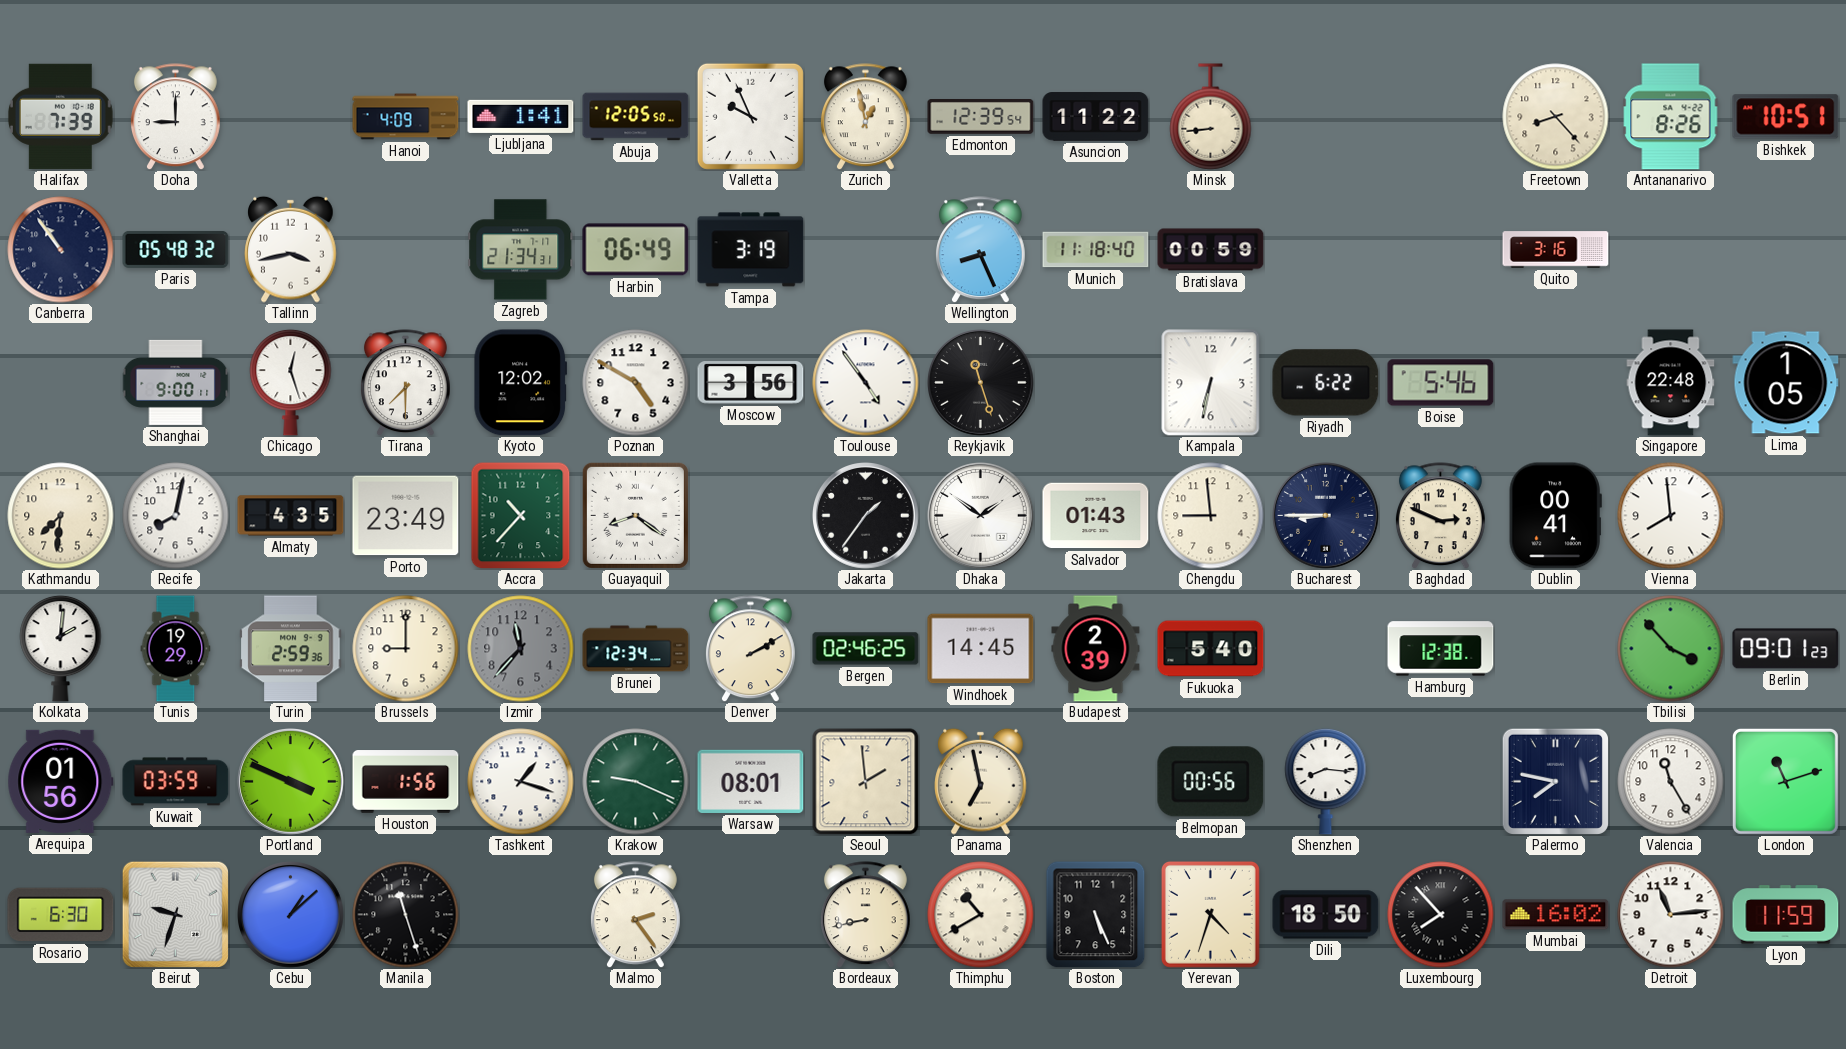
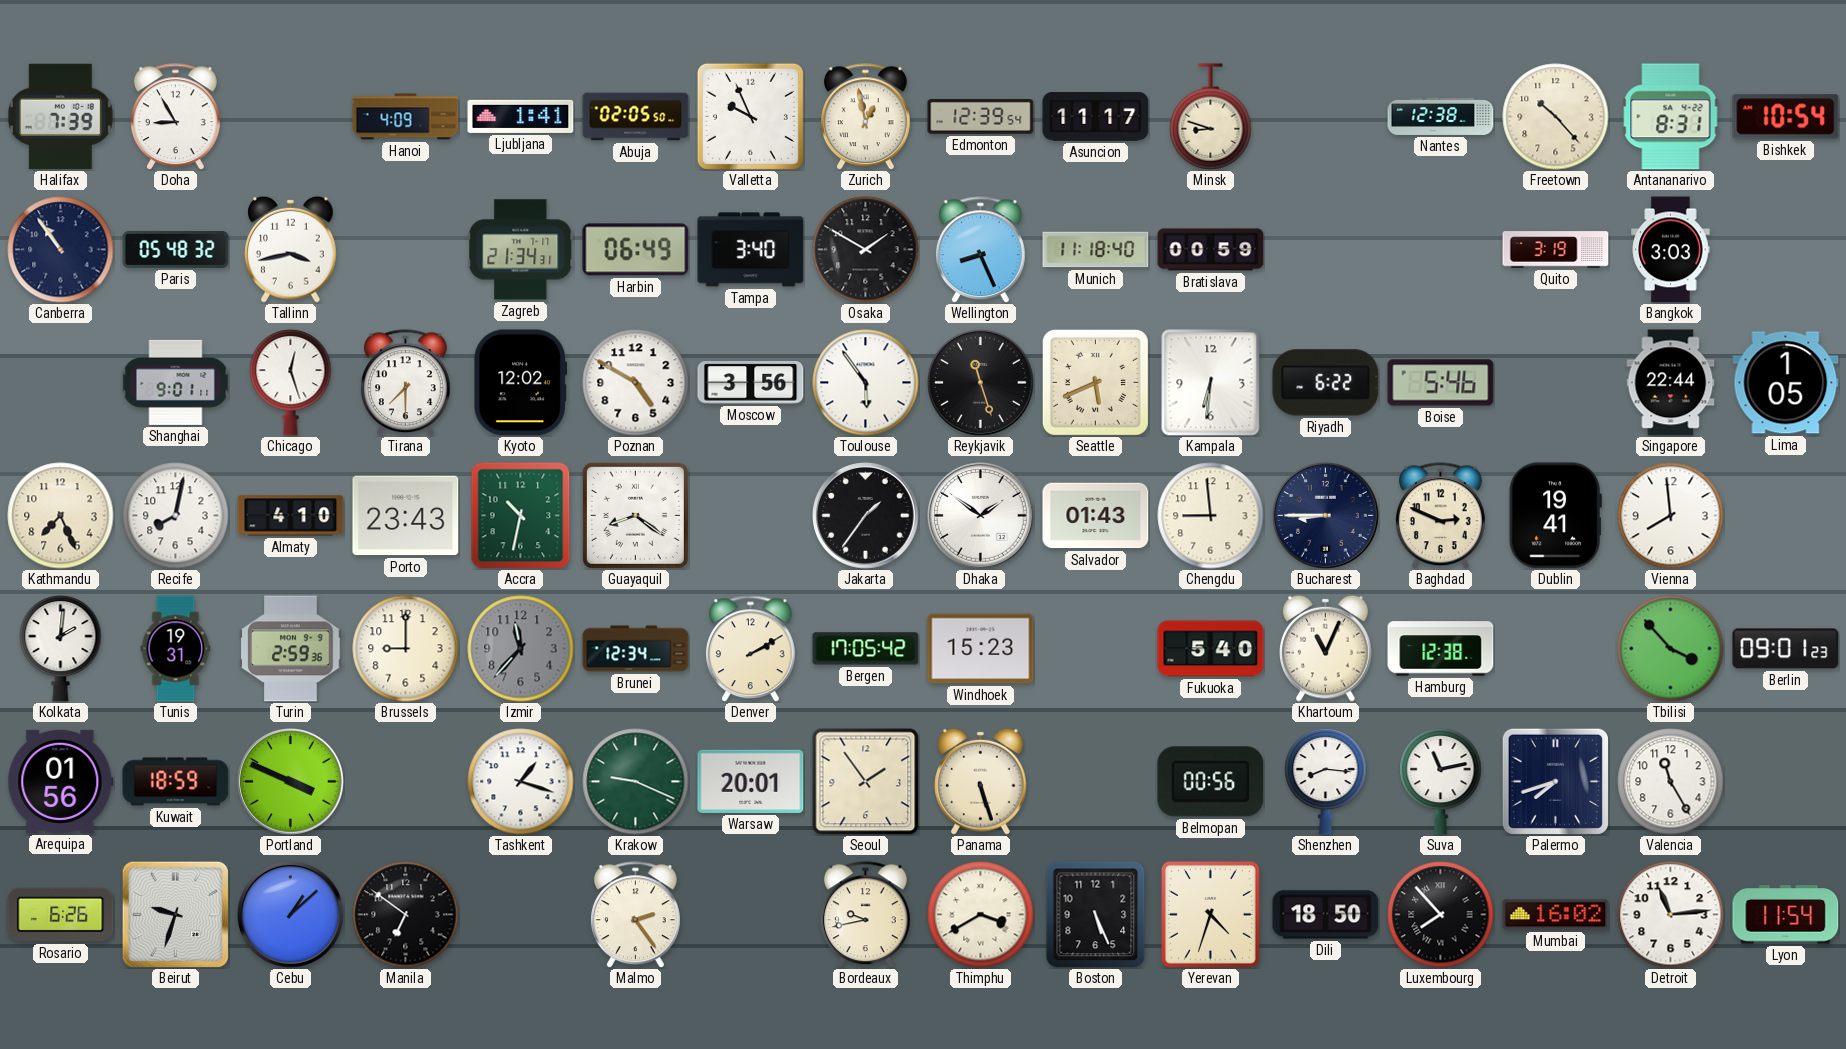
Doha: 9:00 -> 8:55
Abuja: 12:05 -> 02:05
Asuncion: 11:22 -> 11:17
Minsk: 8:44 -> 8:48
Nantes: none -> 12:38
Freetown: 8:23 -> 10:23
Antananarivo: 8:26 -> 8:31
Bishkek: 10:51 -> 10:54
Tampa: 3:19 -> 3:40
Osaka: none -> 1:50
Quito: 3:16 -> 3:19
Bangkok: none -> 3:03
Shanghai: 9:00 -> 9:01
Toulouse: 4:54 -> 5:54
Seattle: none -> 5:41
Kampala: 6:32 -> 6:31
Singapore: 22:48 -> 22:44
Kathmandu: 7:31 -> 7:26
Almaty: 4:35 -> 4:10
Porto: 23:49 -> 23:43
Accra: 10:37 -> 10:32
Dublin: 00:41 -> 19:41
Tunis: 19:29 -> 19:31
Bergen: 02:46 -> 17:05
Windhoek: 14:45 -> 15:23
Budapest: 2:39 -> none
Khartoum: none -> 11:04
Kuwait: 03:59 -> 18:59
Houston: 1:56 -> none
Warsaw: 08:01 -> 20:01
Seoul: 1:59 -> 1:54
Panama: 6:58 -> 5:27
Suva: none -> 11:13
Palermo: 7:47 -> 7:42
London: 11:12 -> none
Rosario: 6:30 -> 6:26
Manila: 11:27 -> 6:51
Bordeaux: 8:43 -> 9:43
Thimphu: 10:40 -> 3:40
Lyon: 11:59 -> 11:54
